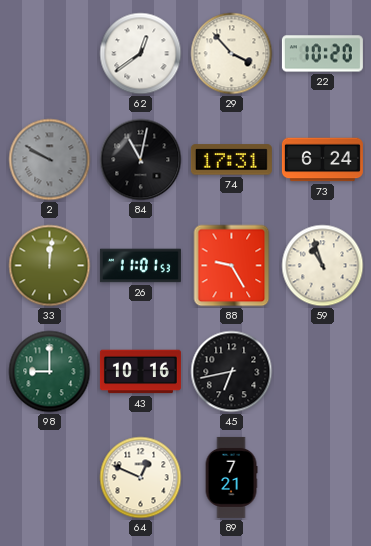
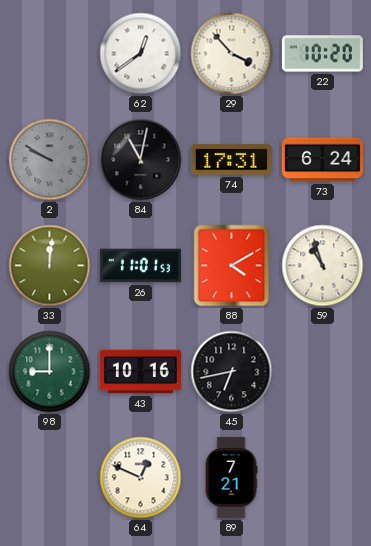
88: 9:25 -> 4:10
